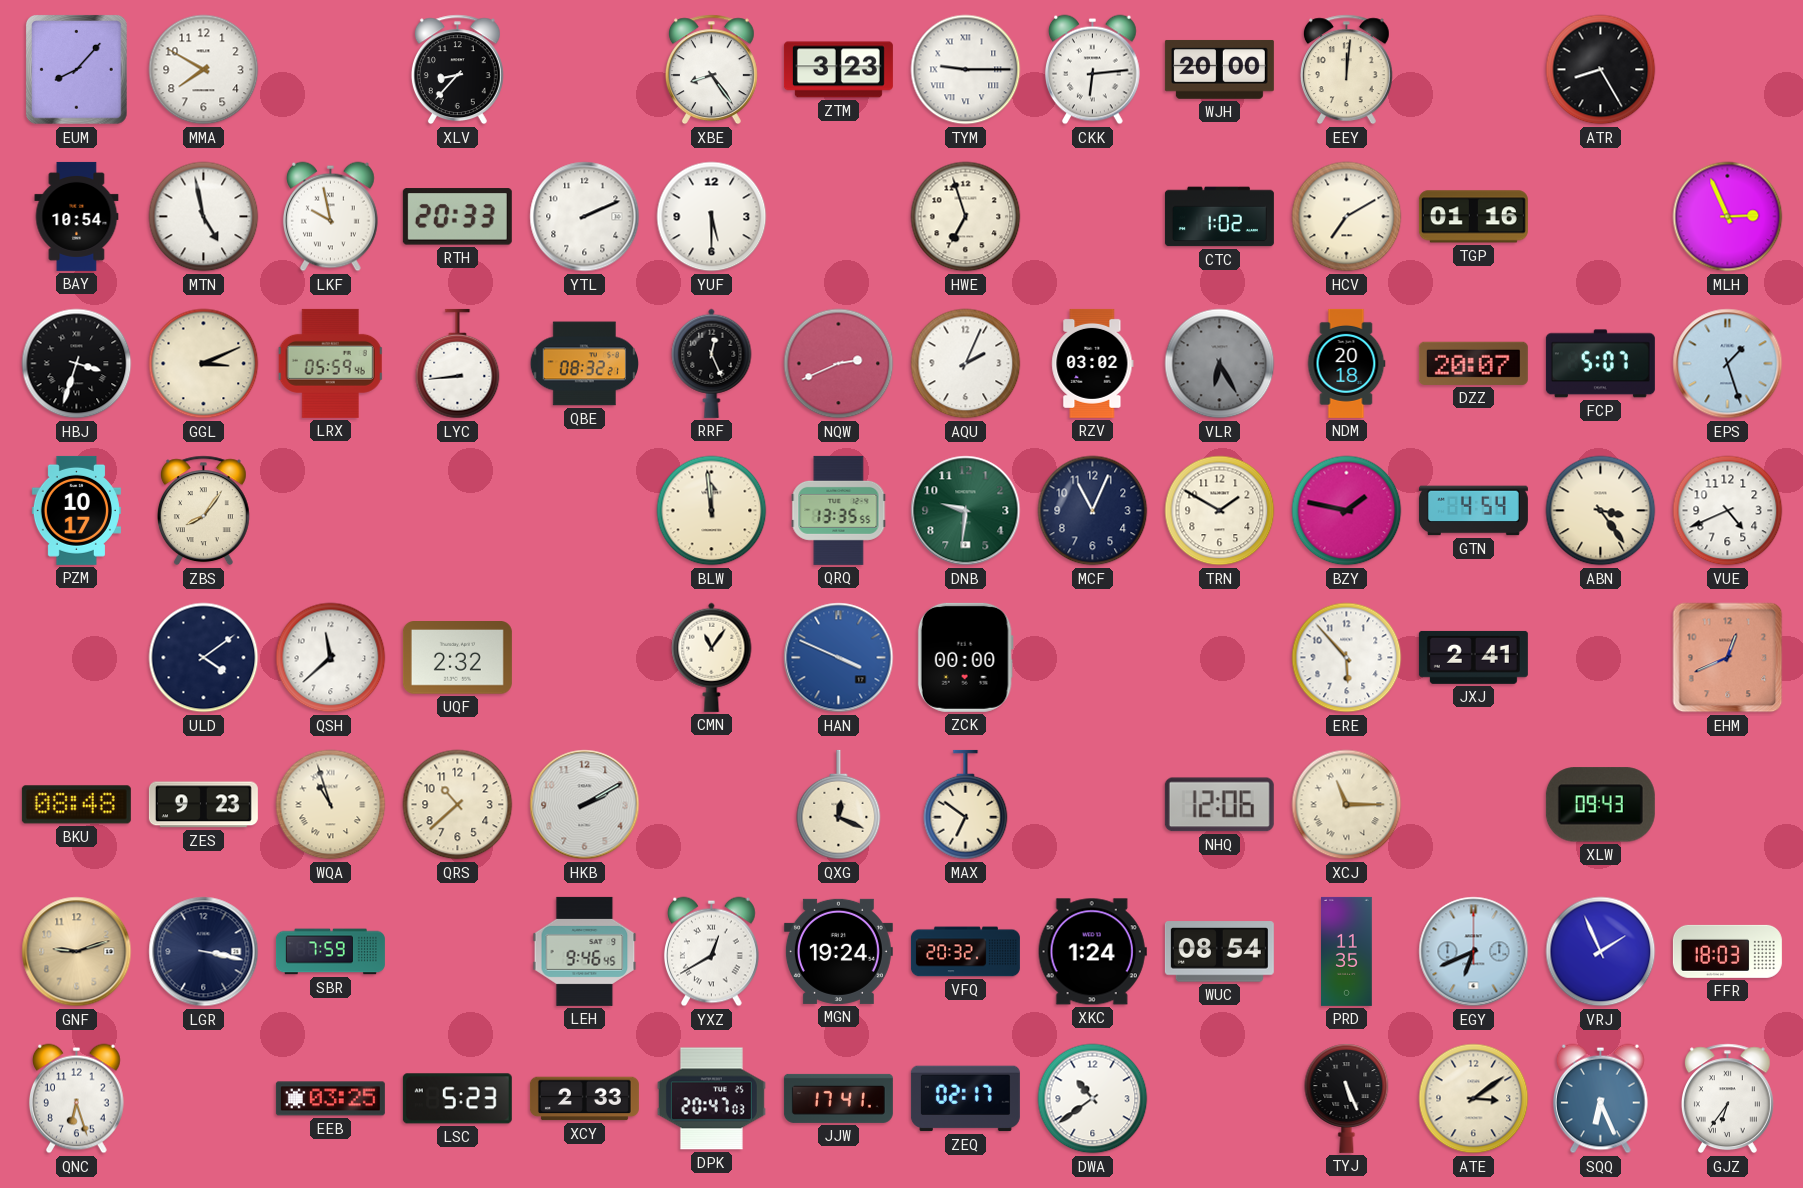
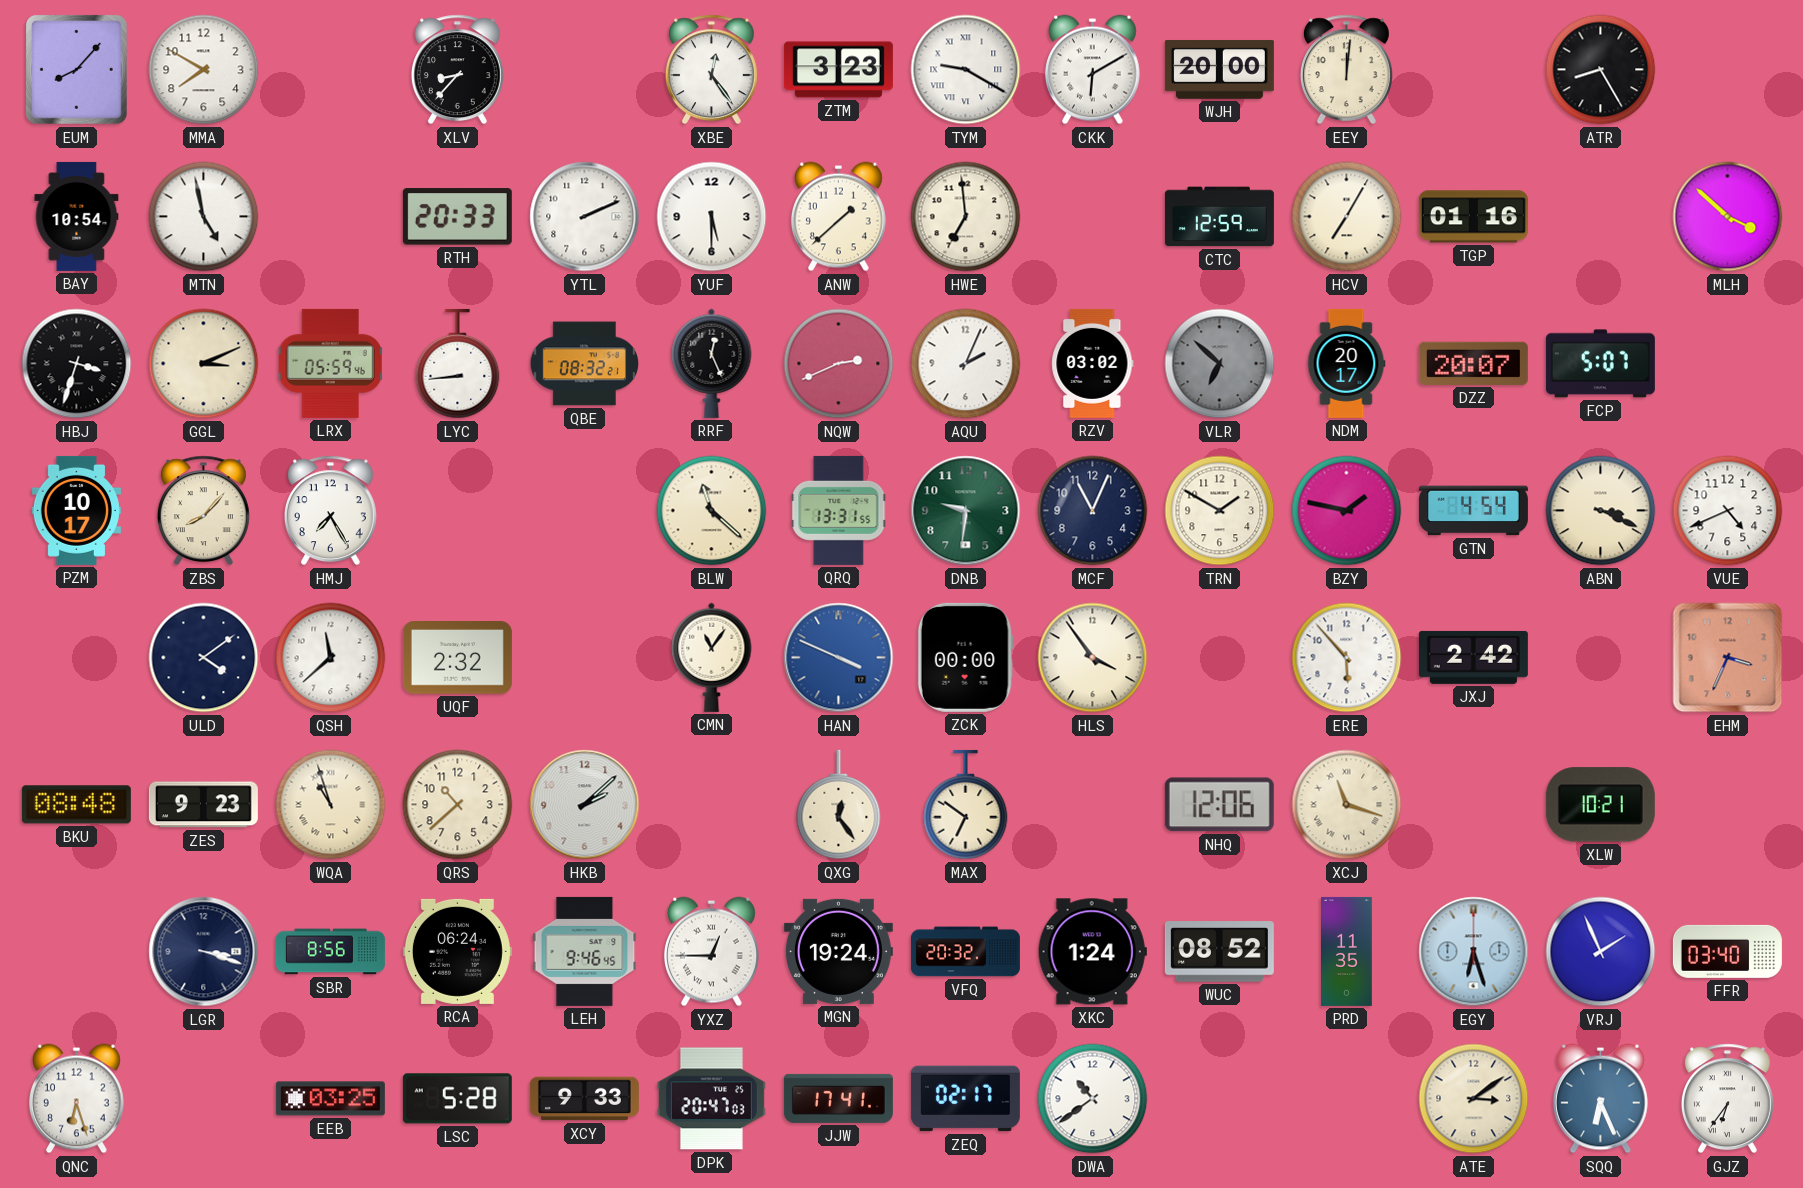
XBE: 8:24 -> 12:24
TYM: 9:15 -> 9:20
CKK: 6:14 -> 6:10
LKF: 9:58 -> none
ANW: none -> 1:38
HWE: 6:57 -> 6:59
CTC: 1:02 -> 12:59
HCV: 7:10 -> 7:05
MLH: 2:56 -> 3:52
VLR: 6:25 -> 6:52
NDM: 20:18 -> 20:17
EPS: 1:27 -> none
ZBS: 8:06 -> 8:07
HMJ: none -> 7:25
BLW: 11:59 -> 11:22
QRQ: 13:35 -> 13:31
ABN: 3:24 -> 3:19
HLS: none -> 3:54
JXJ: 2:41 -> 2:42
EHM: 12:41 -> 3:34
HKB: 2:10 -> 2:08
QXG: 12:19 -> 12:24
XCJ: 11:15 -> 11:18
XLW: 09:43 -> 10:21
GNF: 9:12 -> none
LGR: 3:17 -> 3:18
SBR: 7:59 -> 8:56
RCA: none -> 06:24
YXZ: 12:40 -> 12:45
WUC: 08:54 -> 08:52
EGY: 6:41 -> 6:27
FFR: 18:03 -> 03:40
LSC: 5:23 -> 5:28
XCY: 2:33 -> 9:33
TYJ: 5:26 -> none
